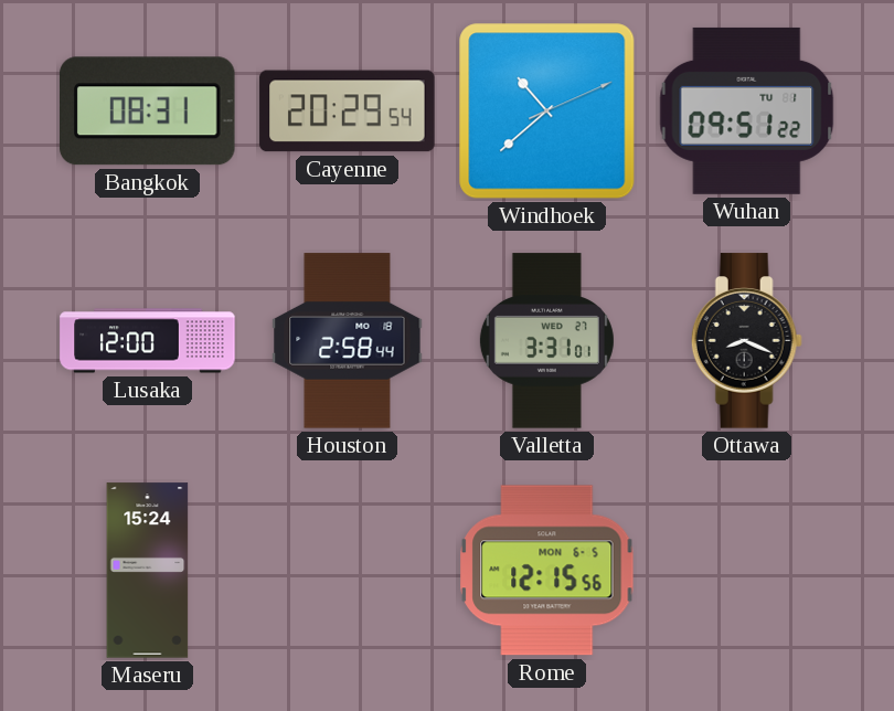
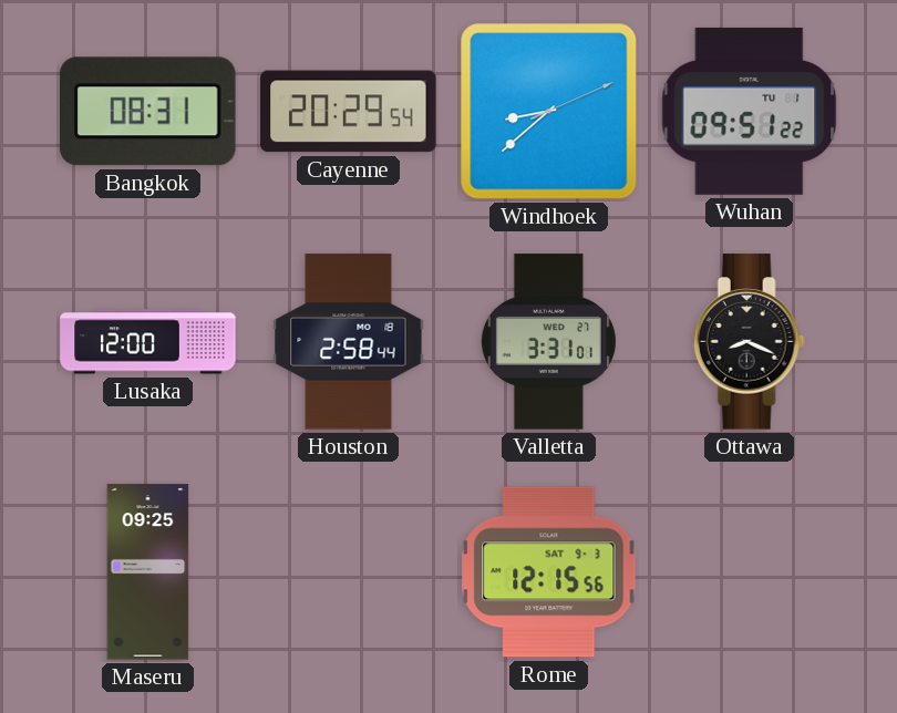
Windhoek: 10:38 -> 8:38
Maseru: 15:24 -> 09:25
Rome date: MON 6-5 -> SAT 9-3
